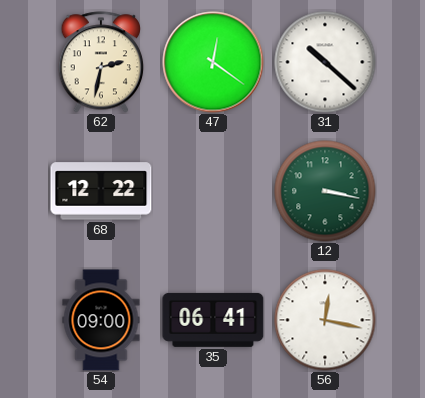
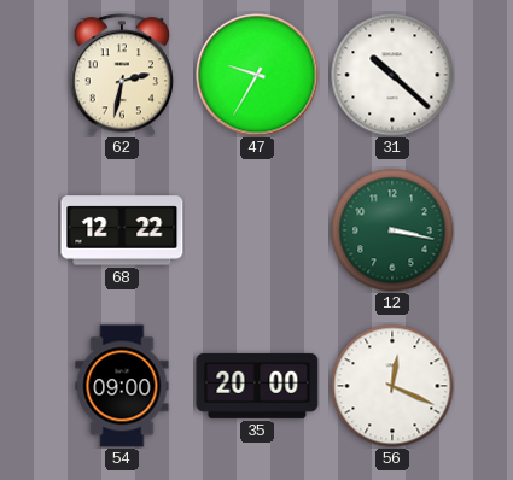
47: 12:21 -> 9:35
35: 06:41 -> 20:00
56: 12:17 -> 12:19
